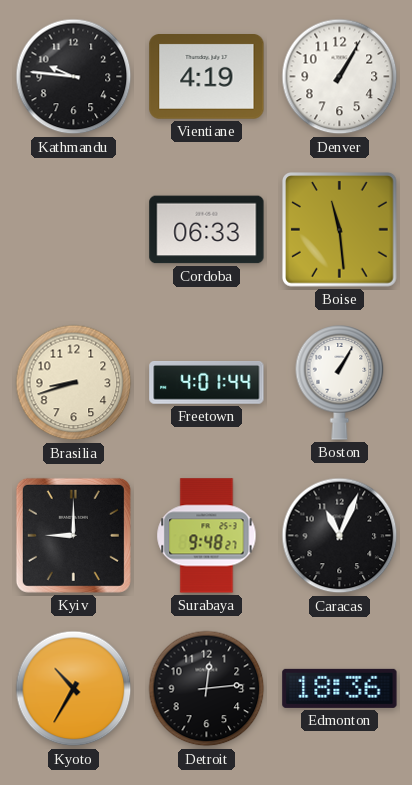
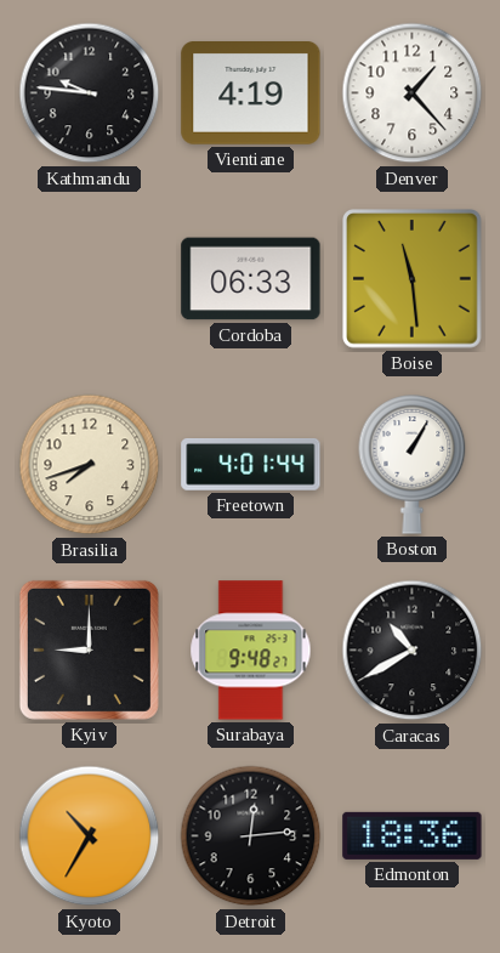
Denver: 1:05 -> 1:23
Brasilia: 8:42 -> 7:42
Caracas: 11:04 -> 10:40
